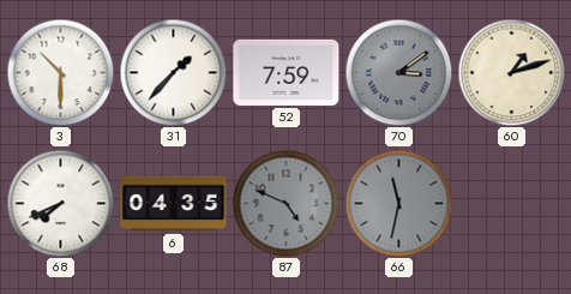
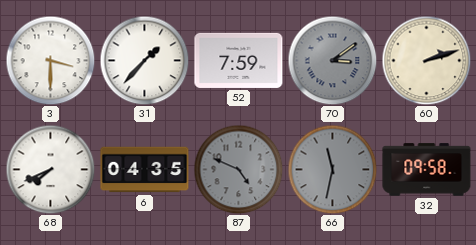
3: 10:30 -> 3:30
60: 1:12 -> 2:12
32: none -> 09:58
